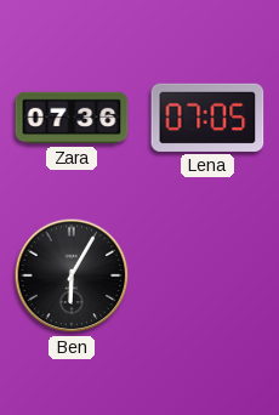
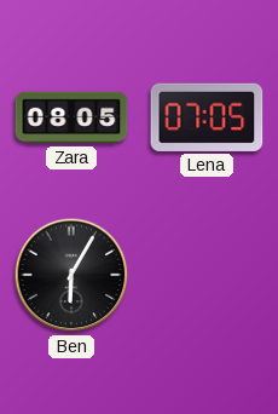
Zara: 07:36 -> 08:05
